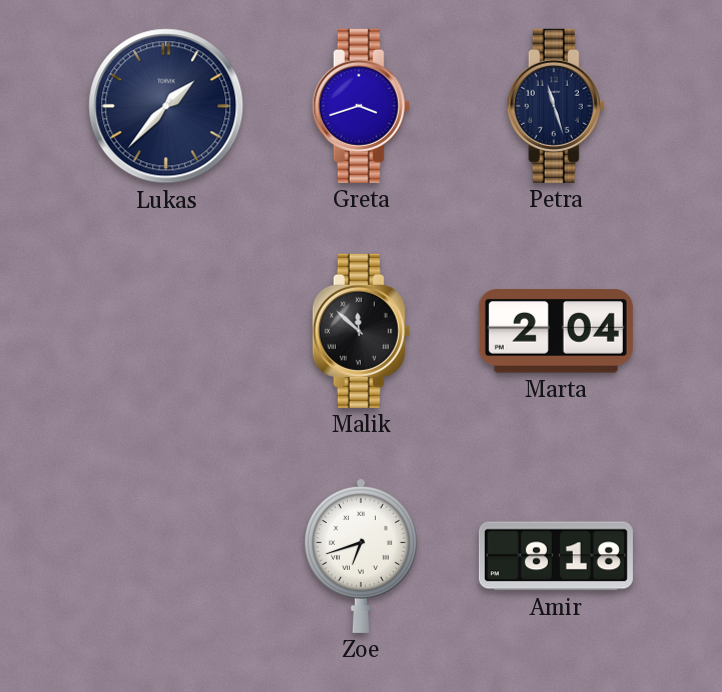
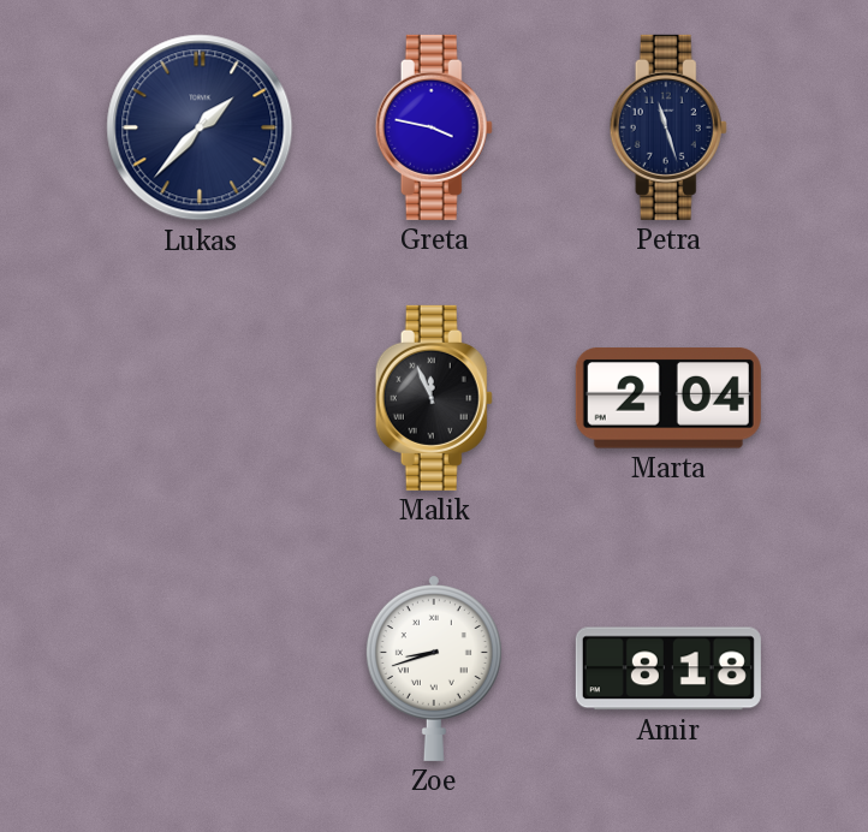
Greta: 3:42 -> 3:47
Malik: 11:52 -> 11:56
Zoe: 6:42 -> 8:42
